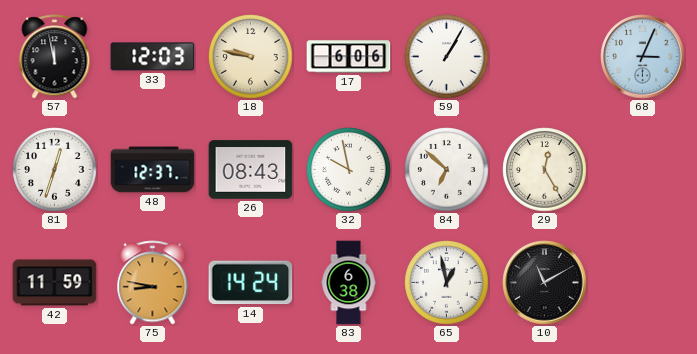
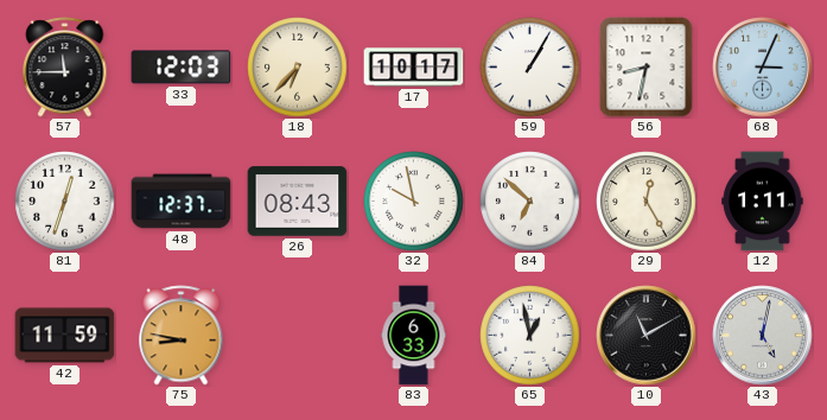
57: 11:58 -> 11:45
18: 9:47 -> 6:37
17: 6:06 -> 10:17
56: none -> 8:32
12: none -> 1:11
14: 14:24 -> none
83: 6:38 -> 6:33
43: none -> 5:02
